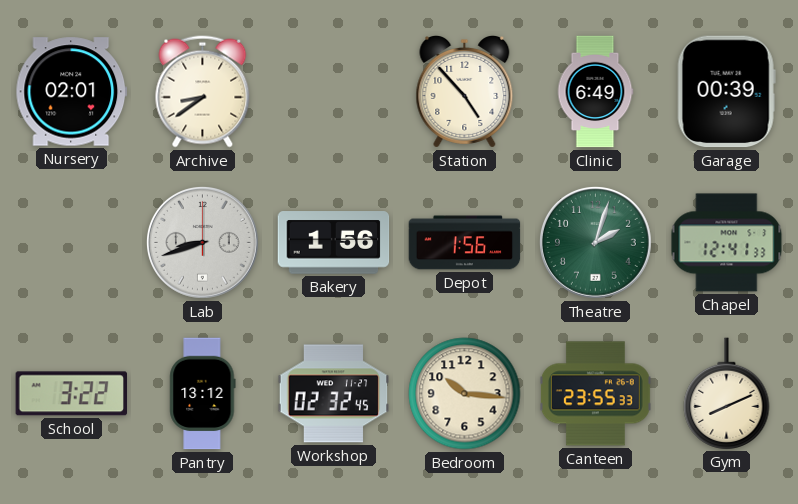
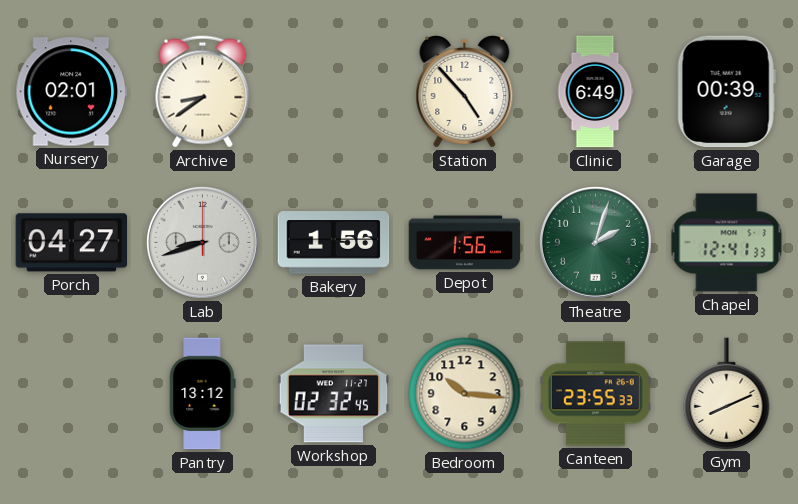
Porch: none -> 04:27
School: 3:22 -> none
